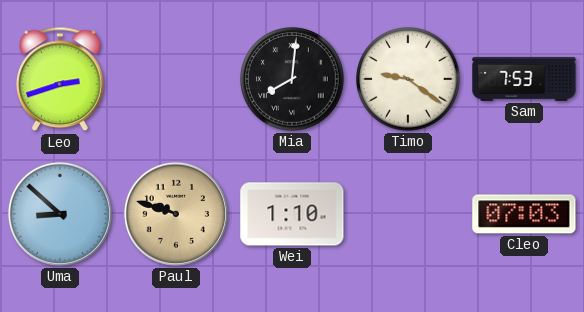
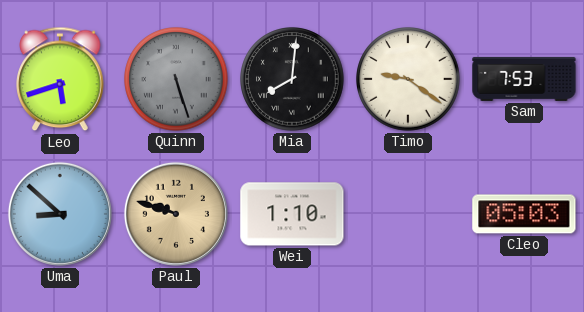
Leo: 2:42 -> 5:42
Quinn: none -> 5:27
Cleo: 07:03 -> 05:03
